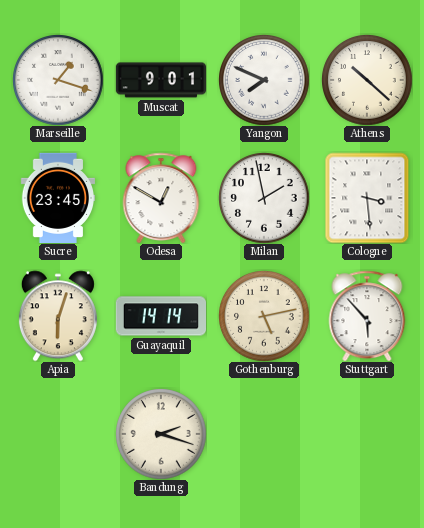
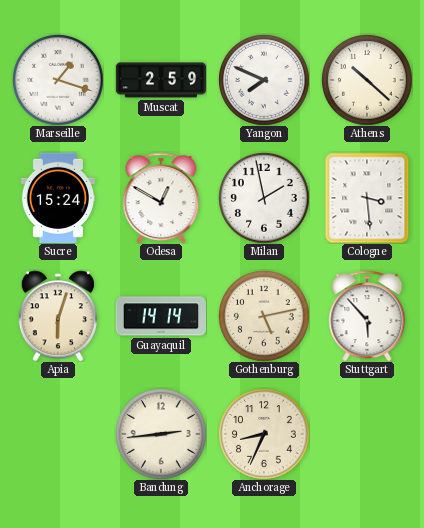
Muscat: 9:01 -> 2:59
Sucre: 23:45 -> 15:24
Bandung: 2:18 -> 2:44
Anchorage: none -> 8:34
